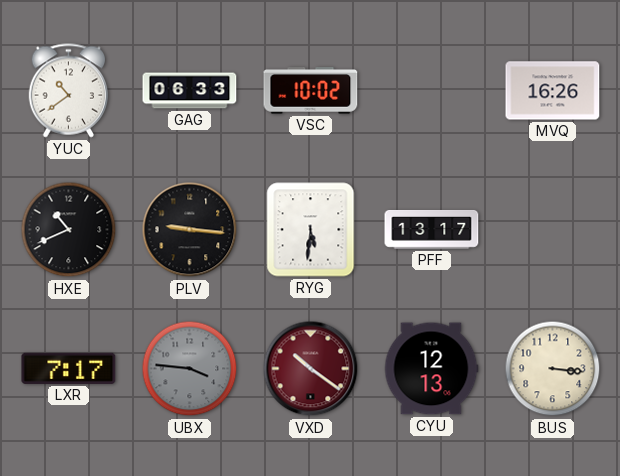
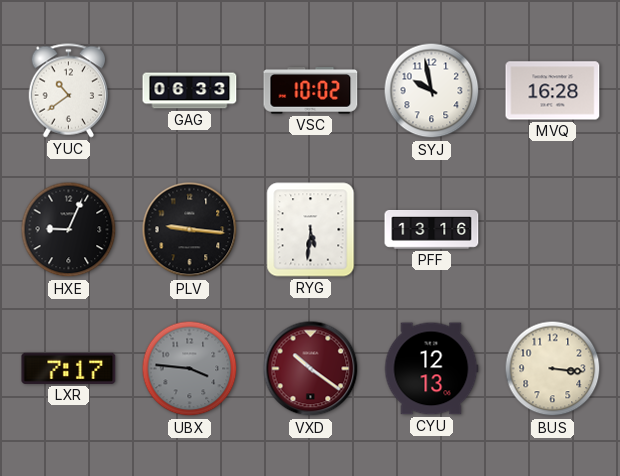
SYJ: none -> 9:58
MVQ: 16:26 -> 16:28
HXE: 10:41 -> 9:04
PFF: 13:17 -> 13:16
